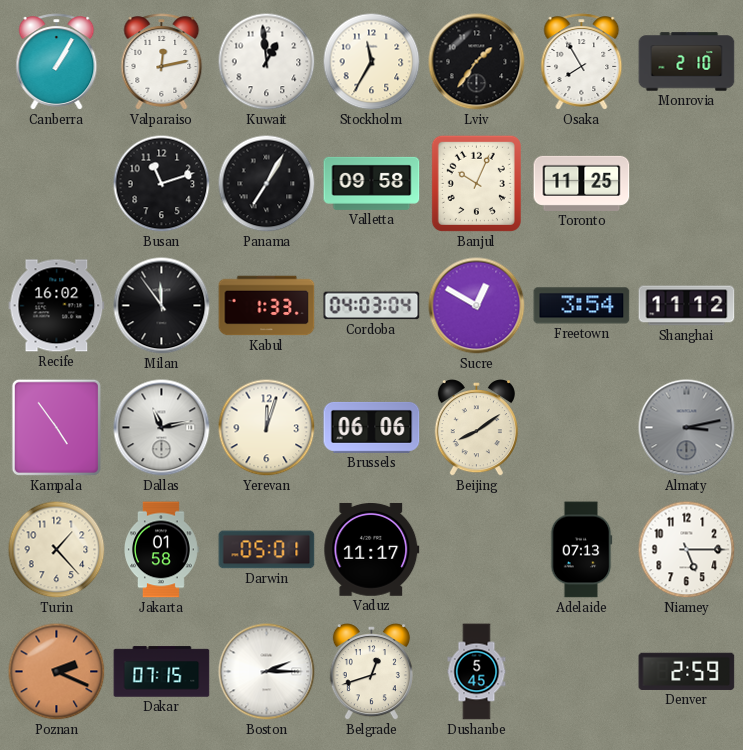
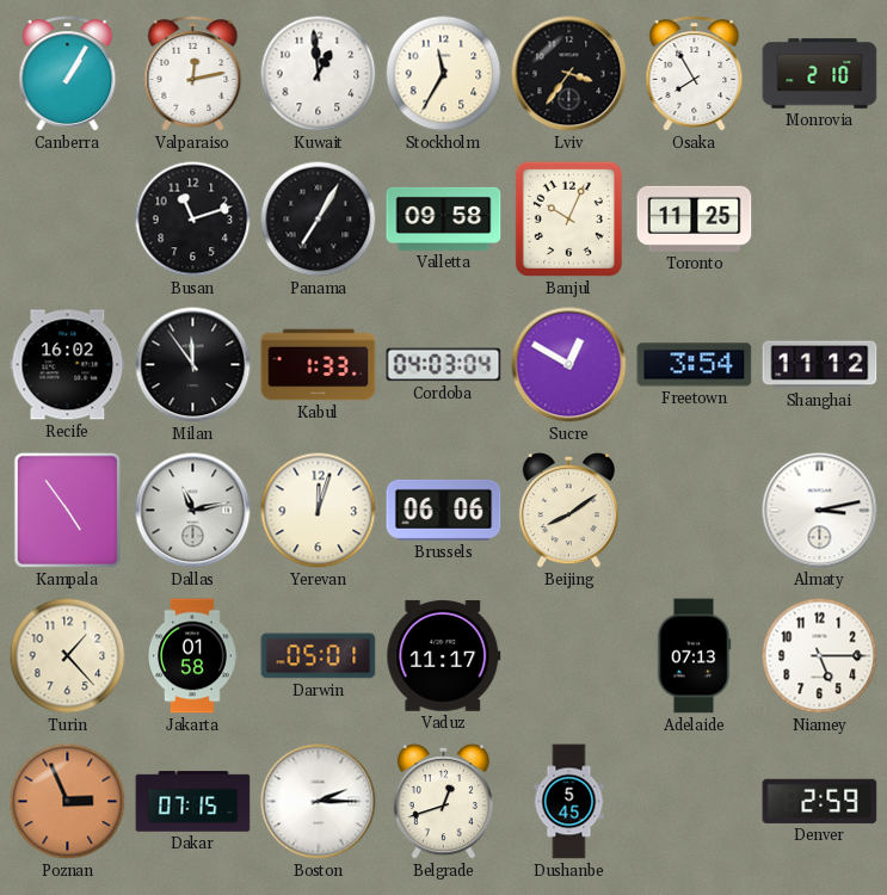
Lviv: 1:36 -> 3:36
Almaty dial: grey -> white
Poznan: 2:19 -> 2:56
